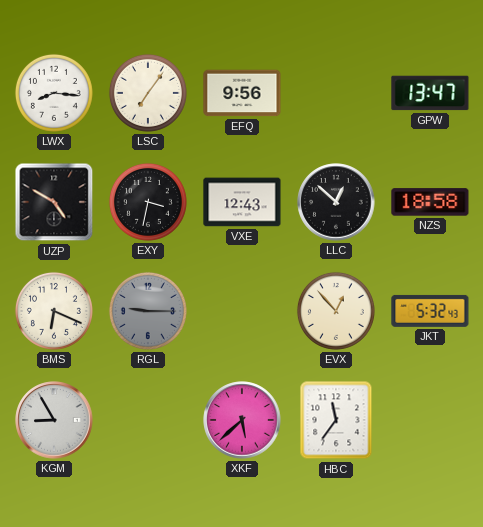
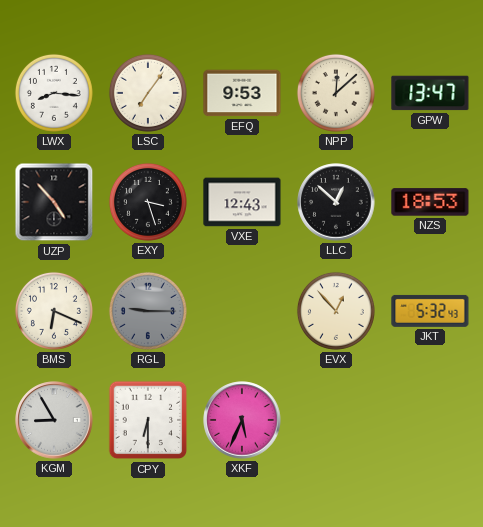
EFQ: 9:56 -> 9:53
NPP: none -> 12:08
UZP: 4:50 -> 4:53
EXY: 3:32 -> 3:27
NZS: 18:58 -> 18:53
CPY: none -> 6:30
XKF: 5:38 -> 5:34
HBC: 11:36 -> none
